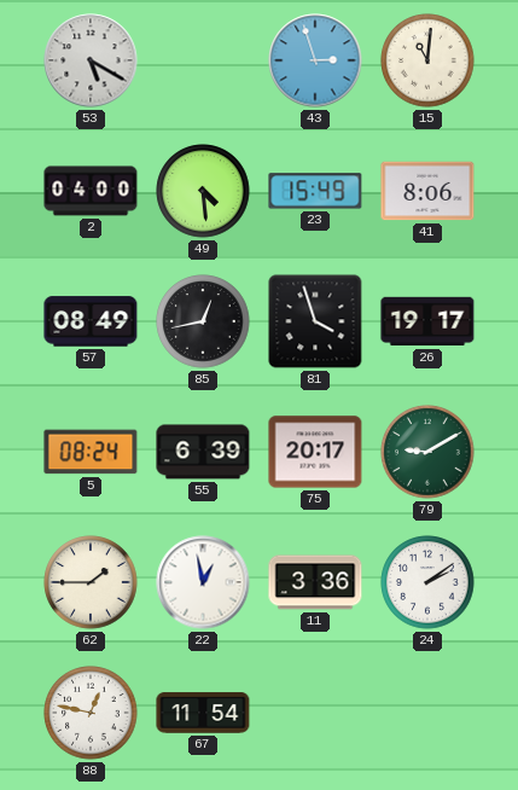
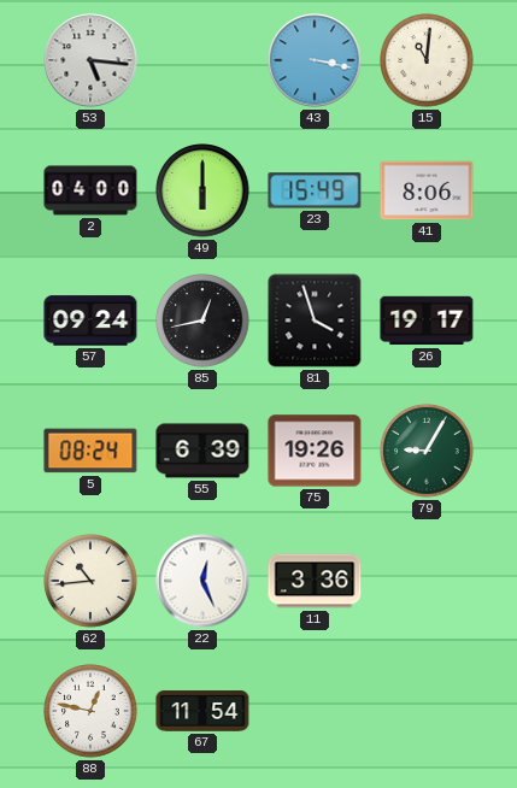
53: 5:20 -> 5:16
43: 2:57 -> 3:17
49: 4:29 -> 6:00
57: 08:49 -> 09:24
75: 20:17 -> 19:26
79: 9:10 -> 9:05
62: 1:45 -> 10:44
22: 12:58 -> 12:26
24: 2:09 -> none
